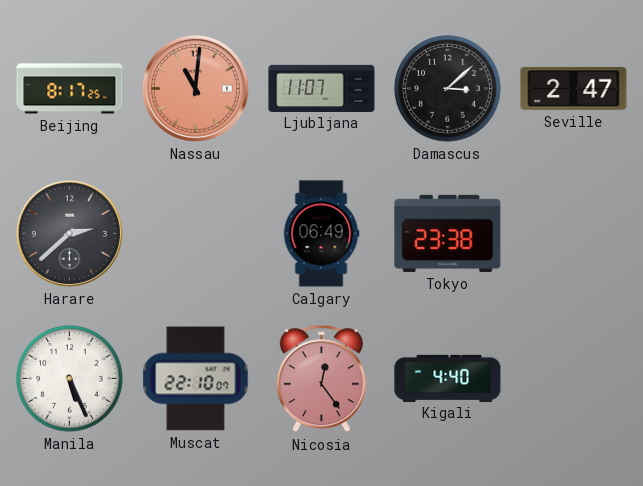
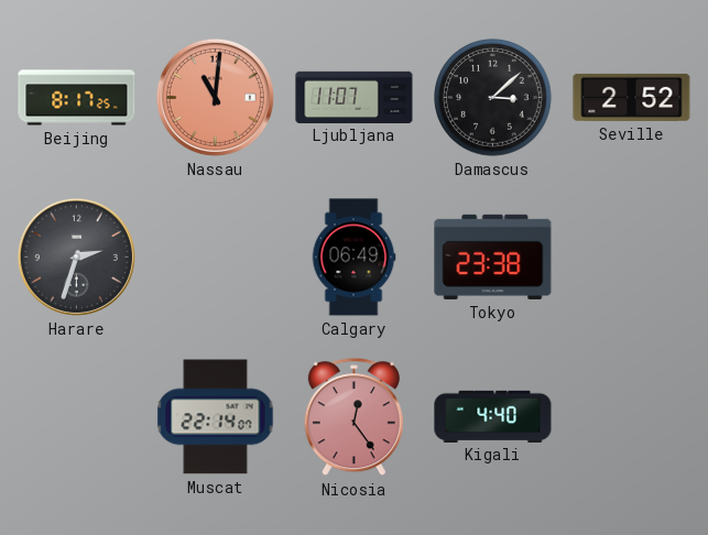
Seville: 2:47 -> 2:52
Harare: 2:38 -> 2:33
Manila: 5:26 -> none
Muscat: 22:10 -> 22:14
